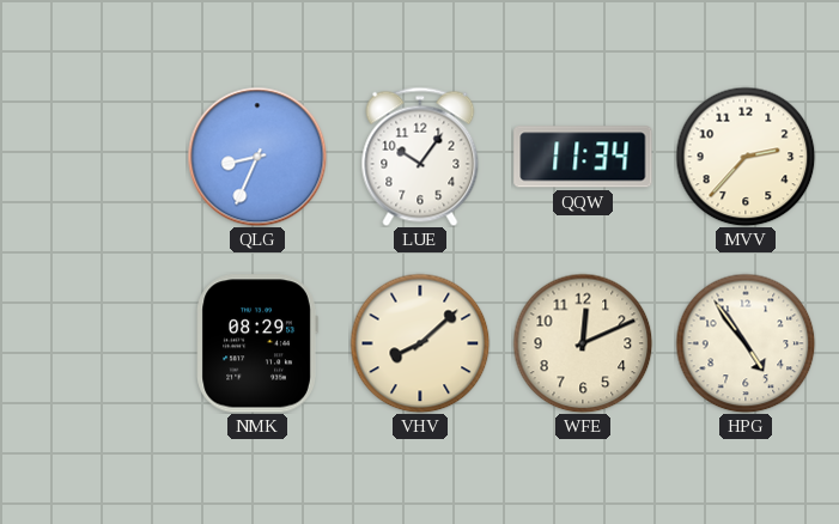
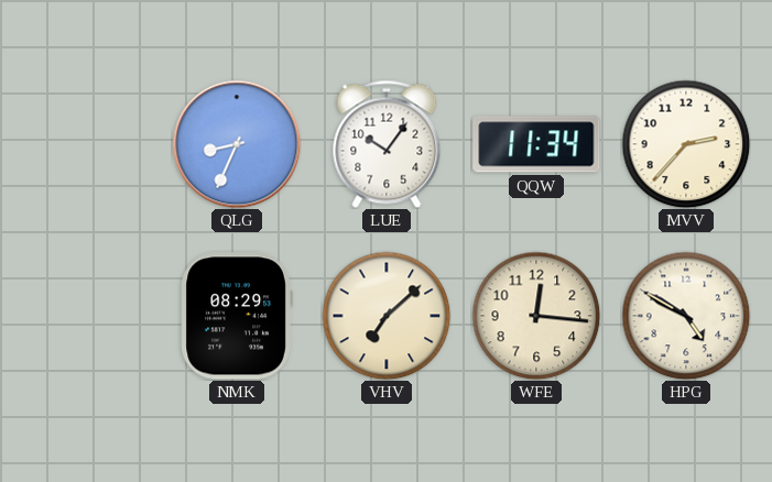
VHV: 8:08 -> 7:08
WFE: 12:11 -> 12:16
HPG: 4:54 -> 4:50
